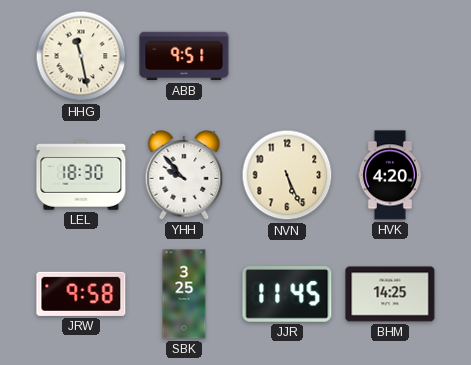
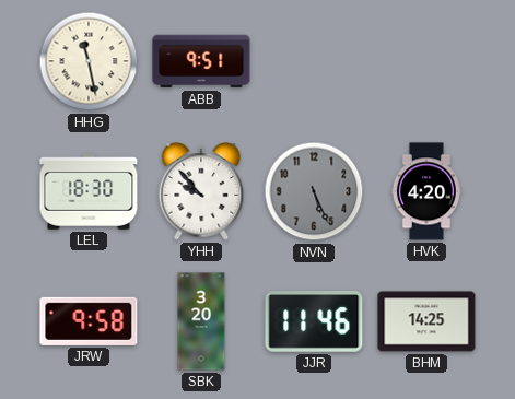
NVN dial: cream -> grey
SBK: 3:25 -> 3:20
JJR: 11:45 -> 11:46
